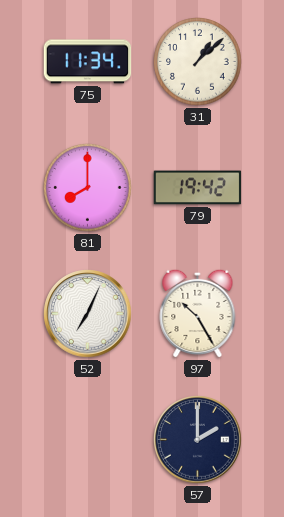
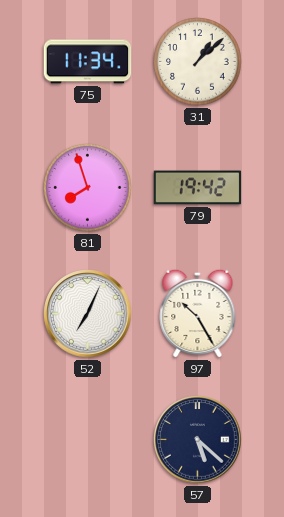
81: 8:00 -> 7:57
57: 2:00 -> 5:22
